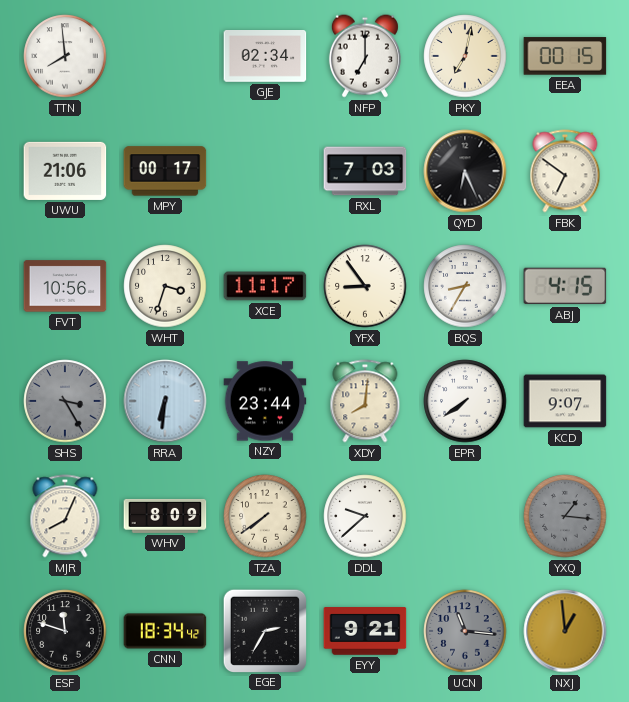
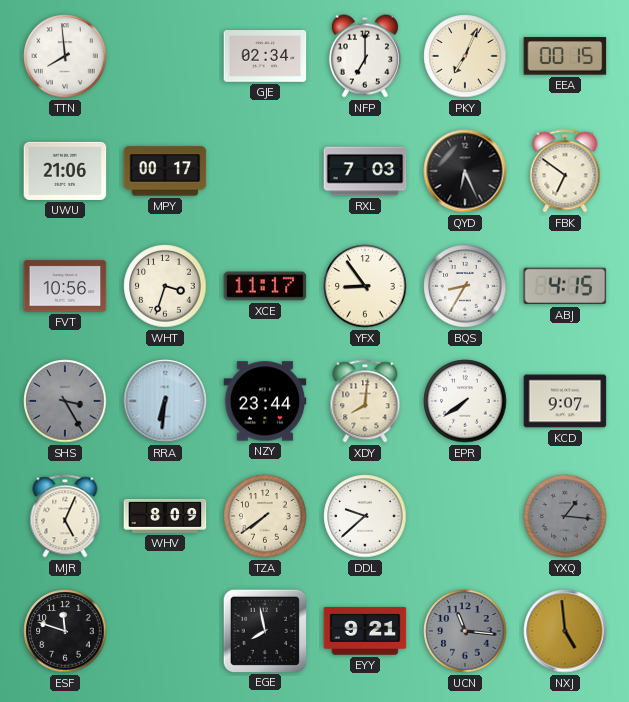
PKY: 7:02 -> 7:04
MJR: 8:04 -> 5:04
CNN: 18:34 -> none
EGE: 2:35 -> 7:58
NXJ: 12:59 -> 4:59
